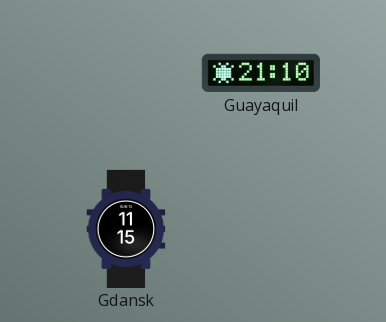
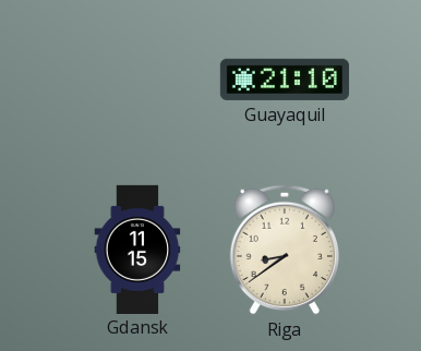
Riga: none -> 8:39
